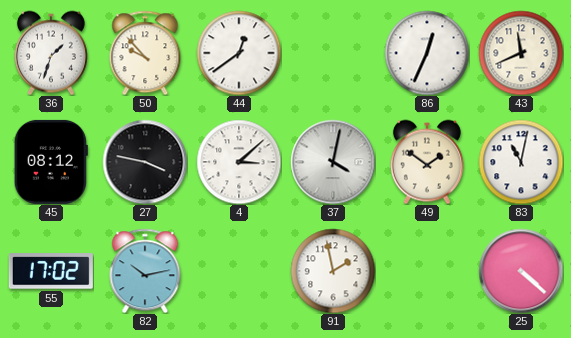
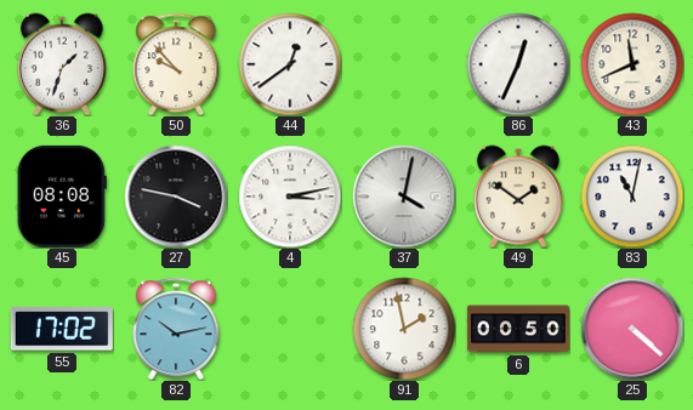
45: 08:12 -> 08:08
4: 3:08 -> 3:13
6: none -> 00:50
